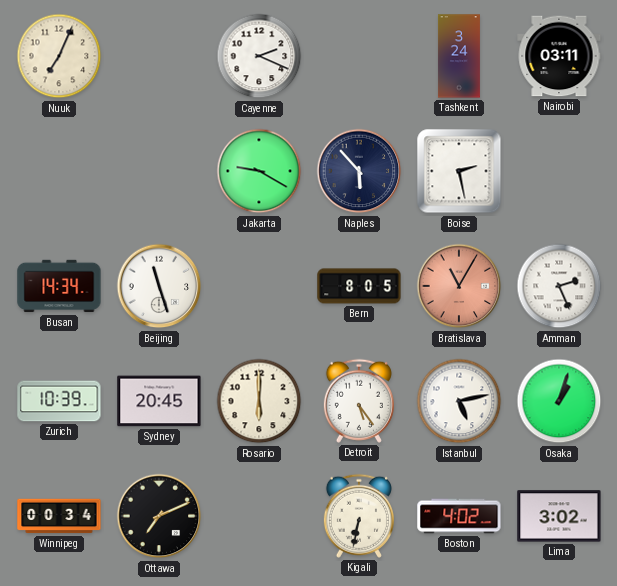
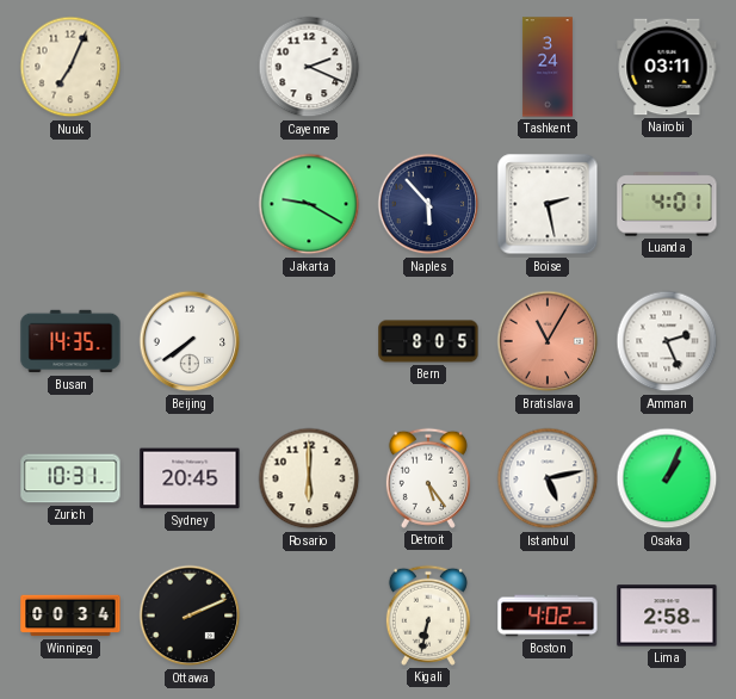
Luanda: none -> 4:01
Busan: 14:34 -> 14:35
Beijing: 11:27 -> 7:39
Zurich: 10:39 -> 10:31
Osaka: 1:03 -> 1:04
Ottawa: 7:11 -> 2:11
Lima: 3:02 -> 2:58
